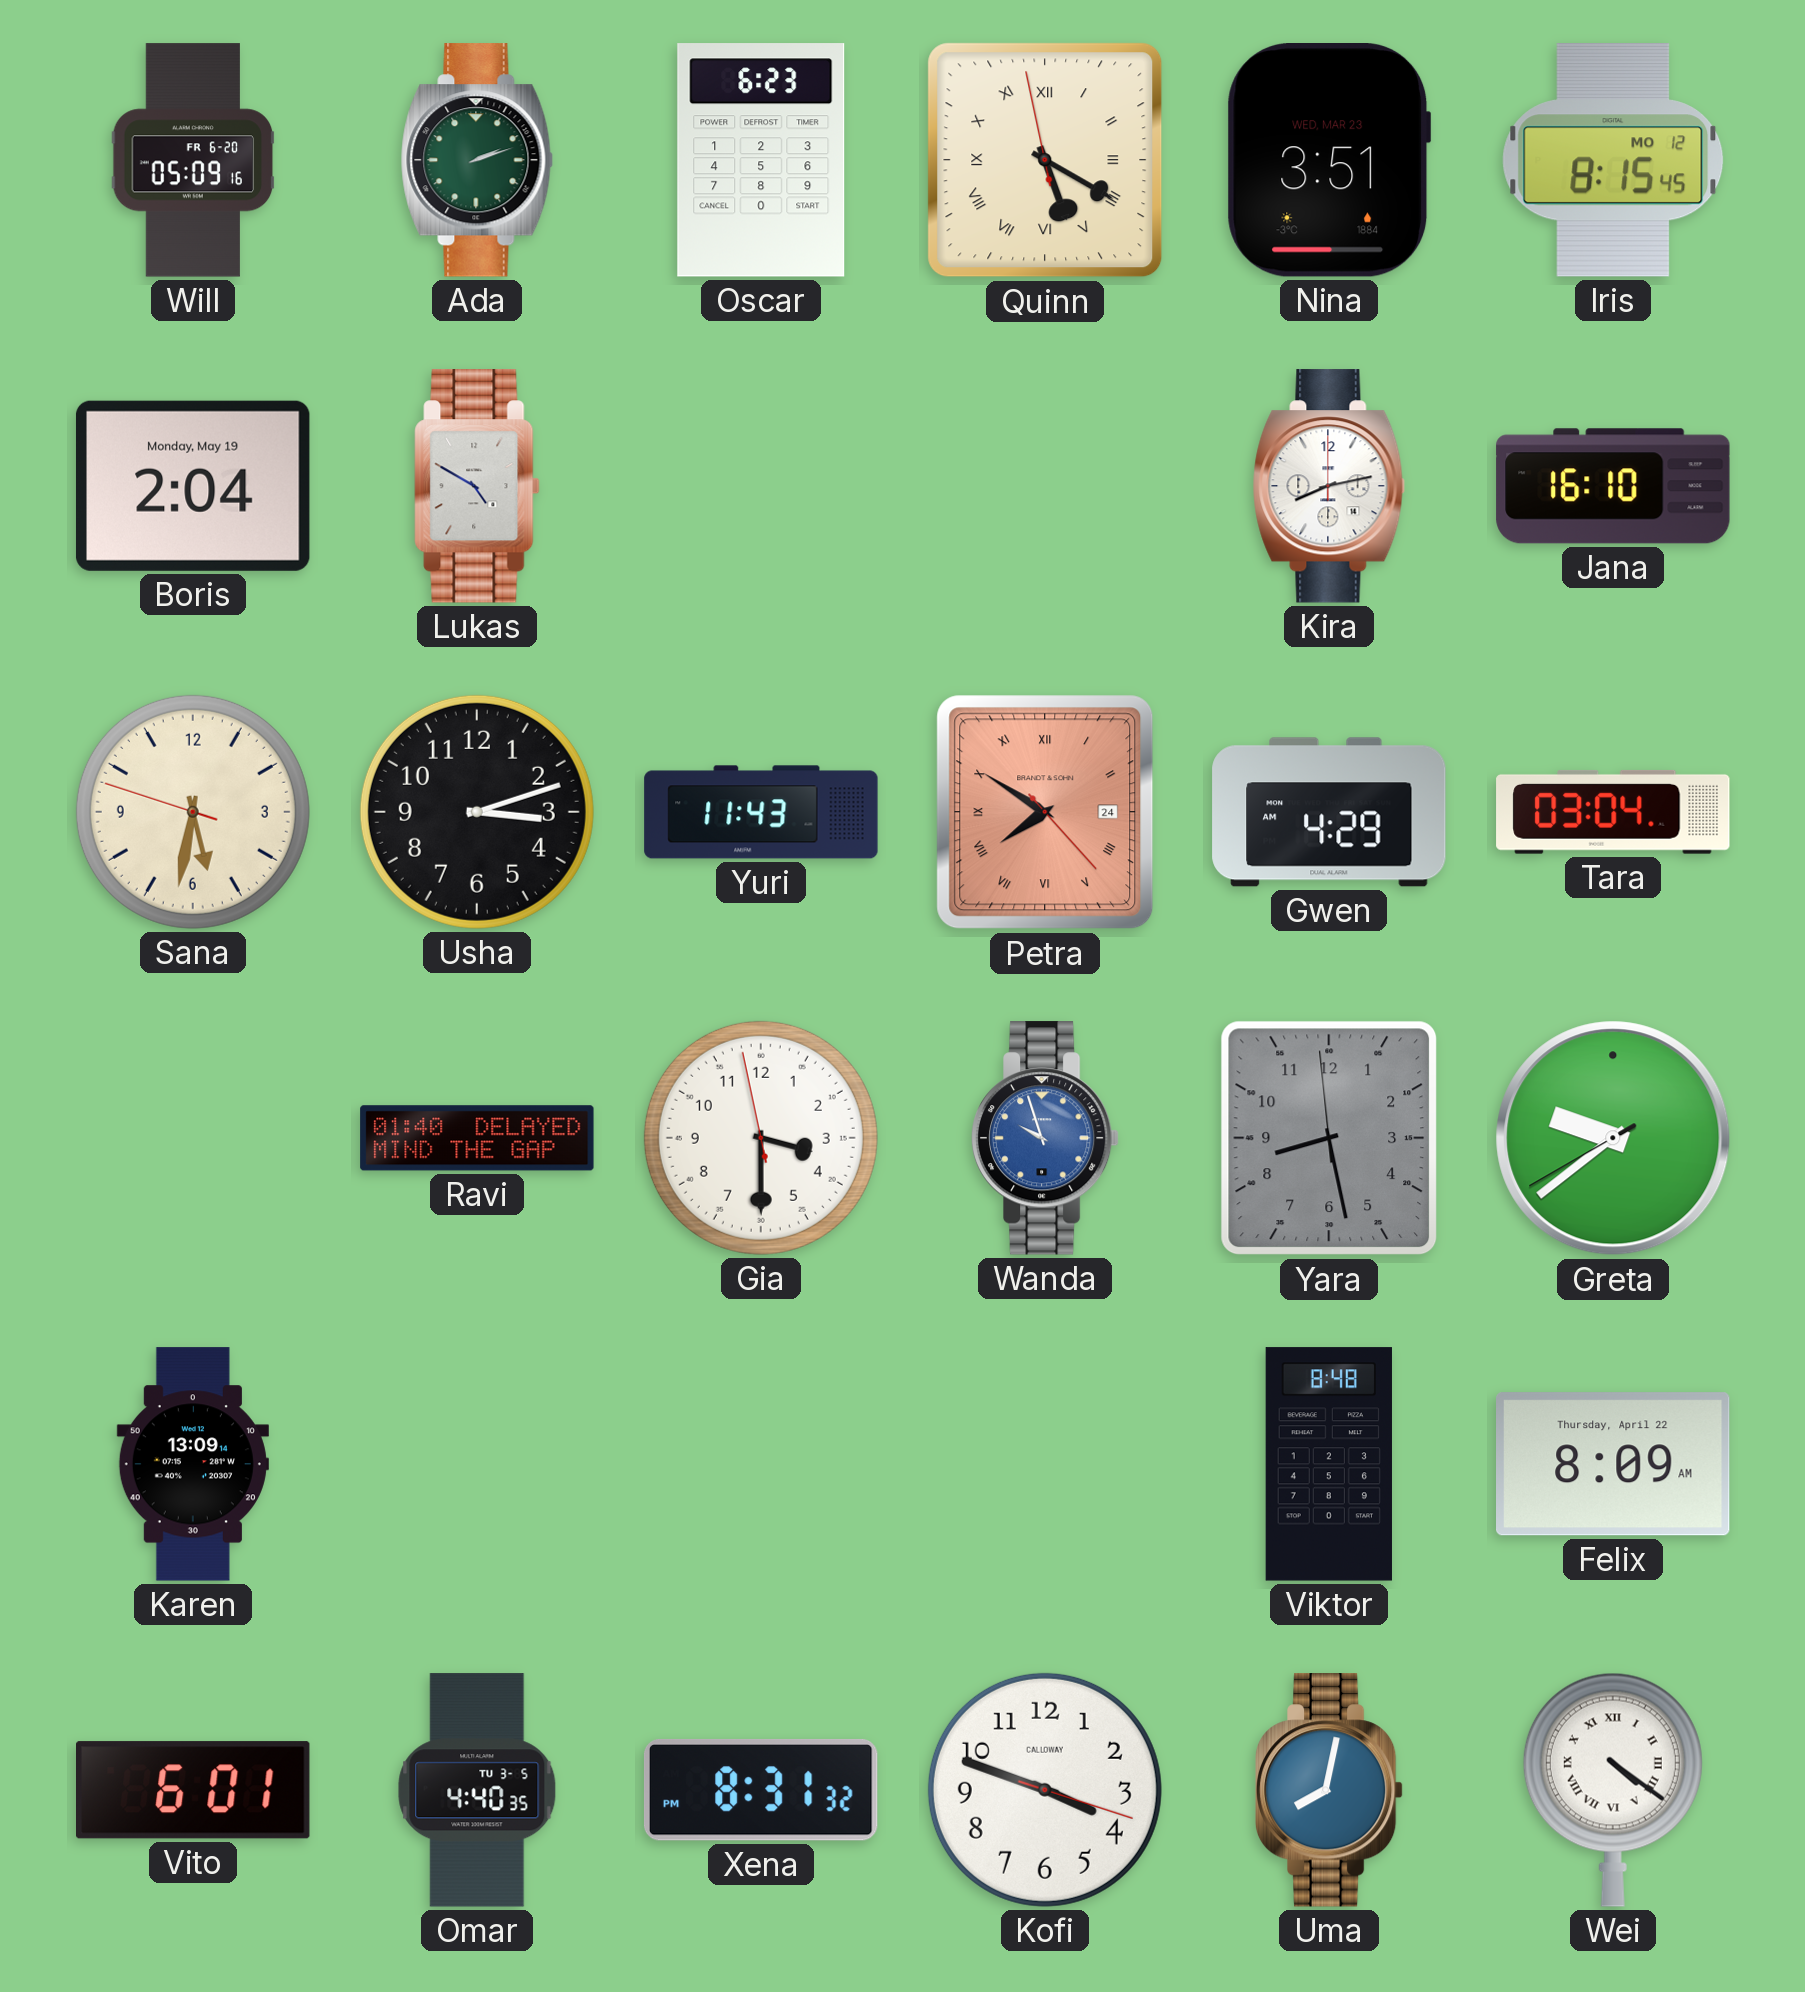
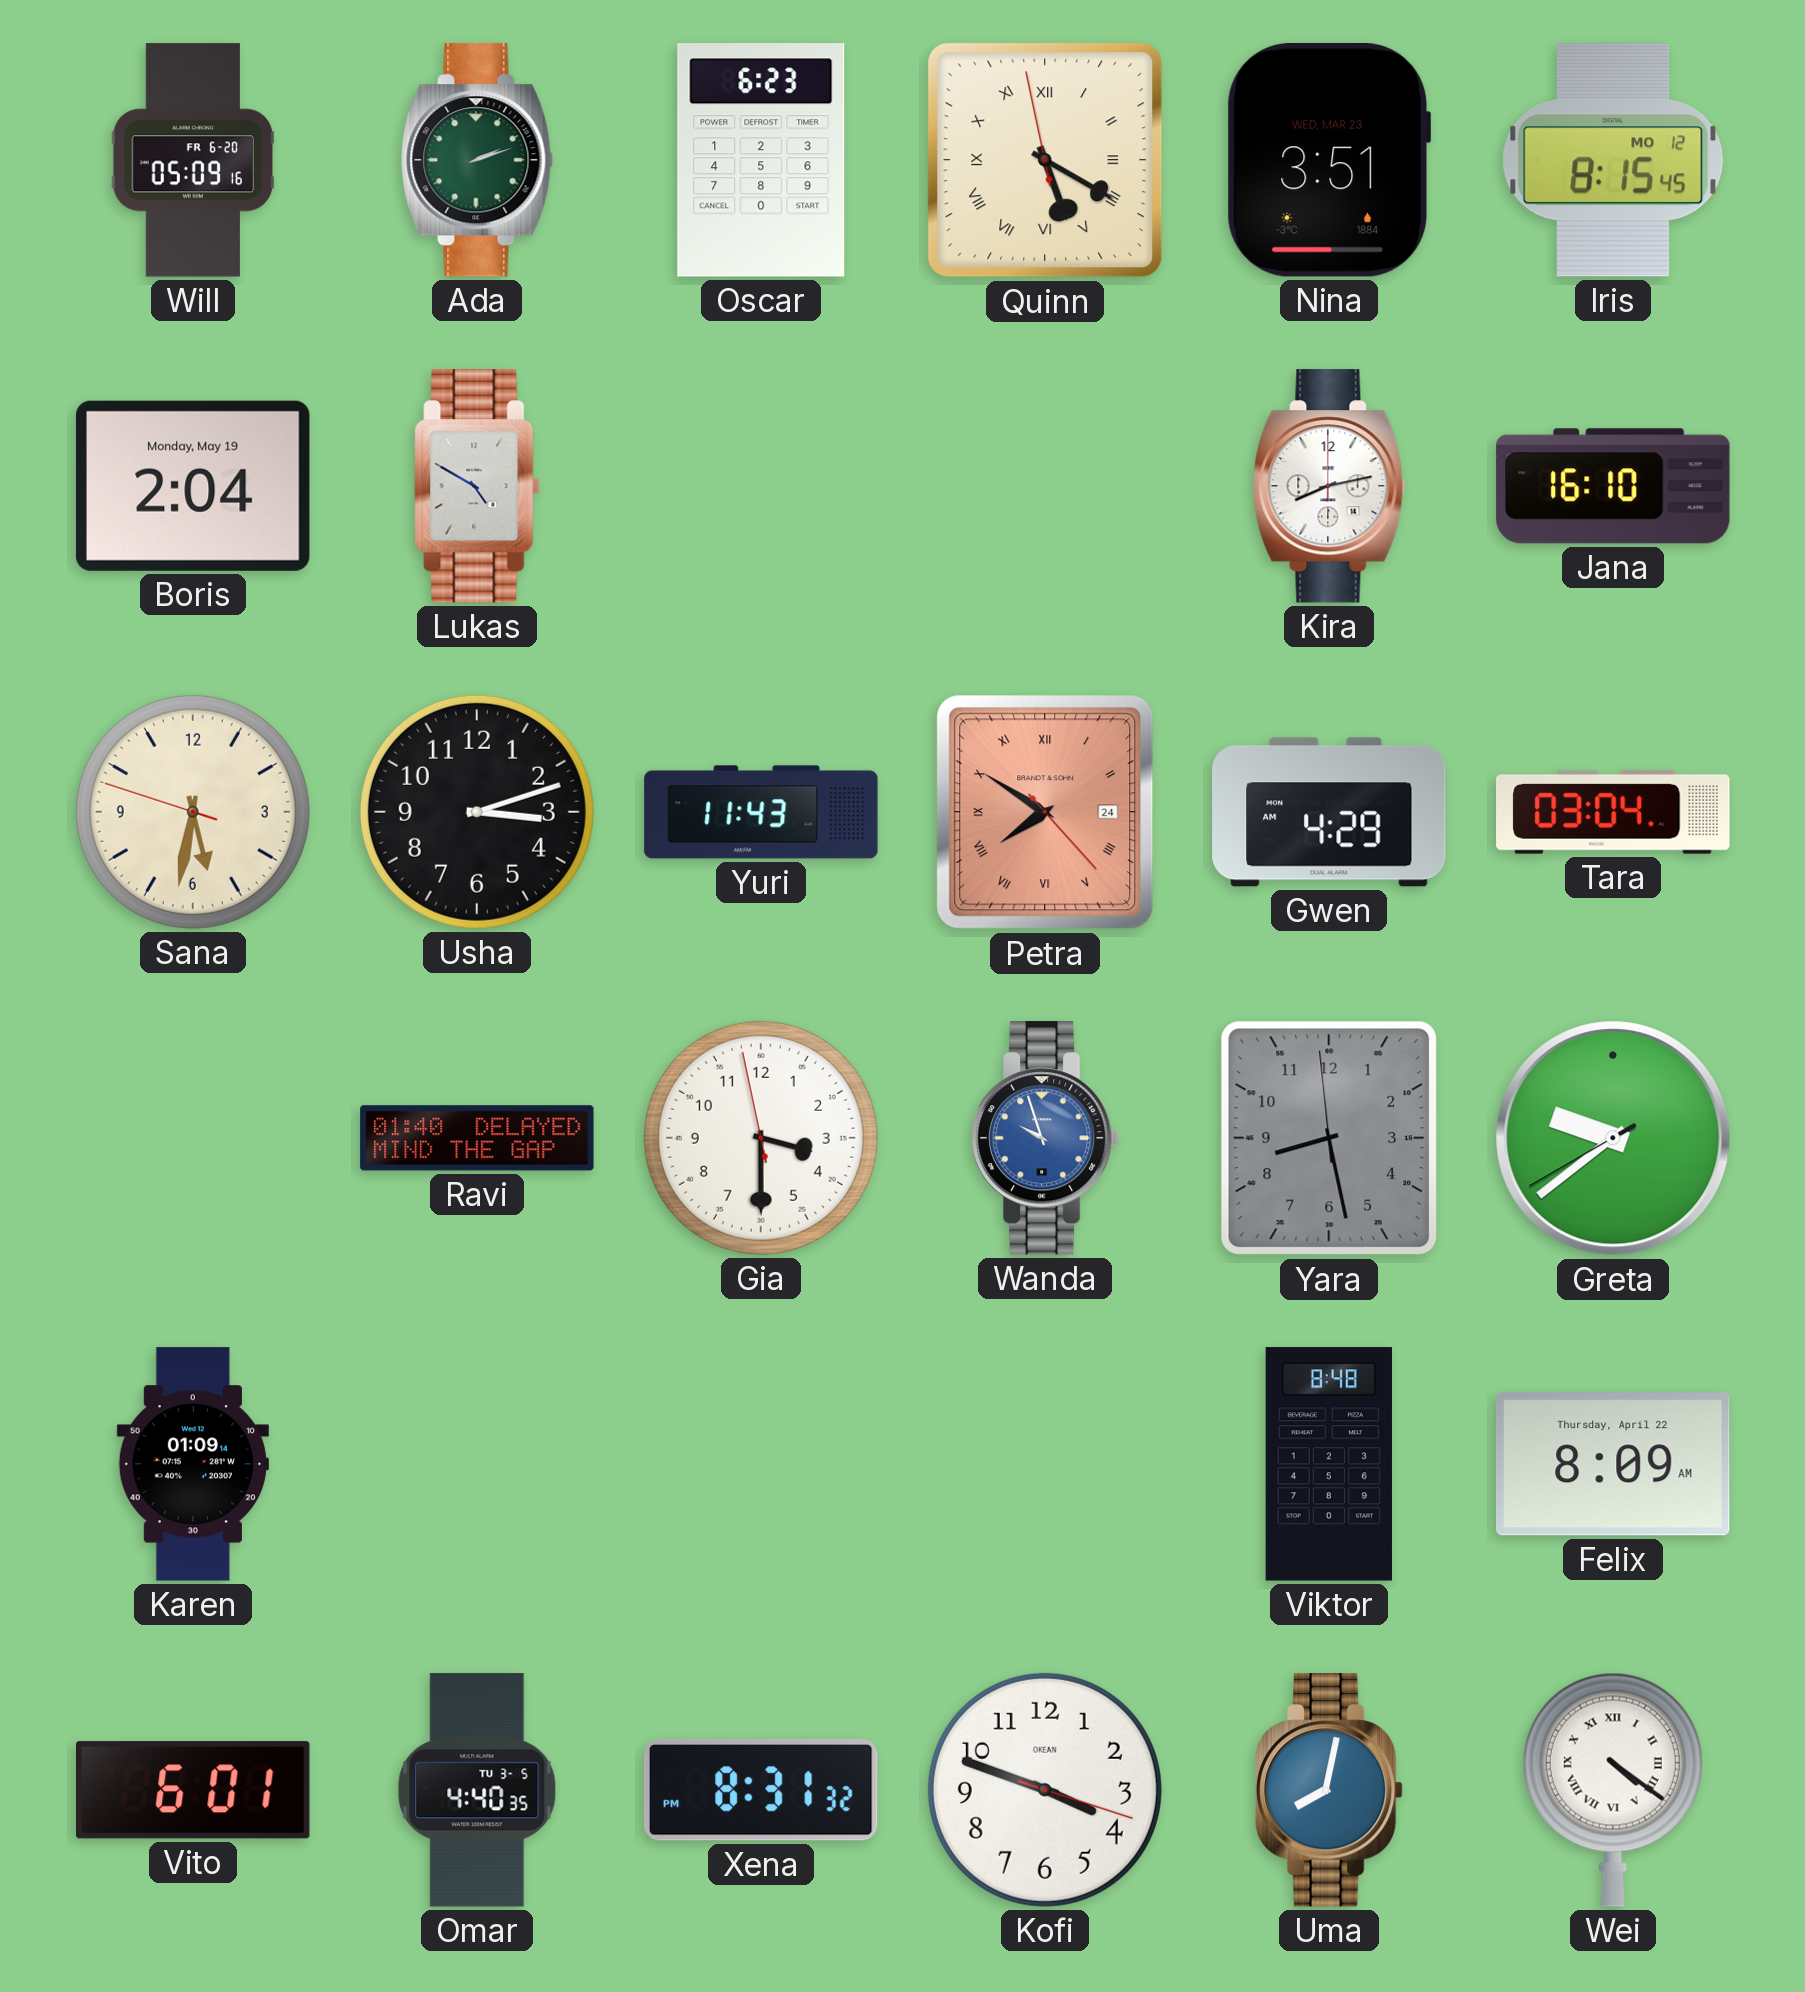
Karen: 13:09 -> 01:09
Kofi brand: CALLOWAY -> OKEAN
